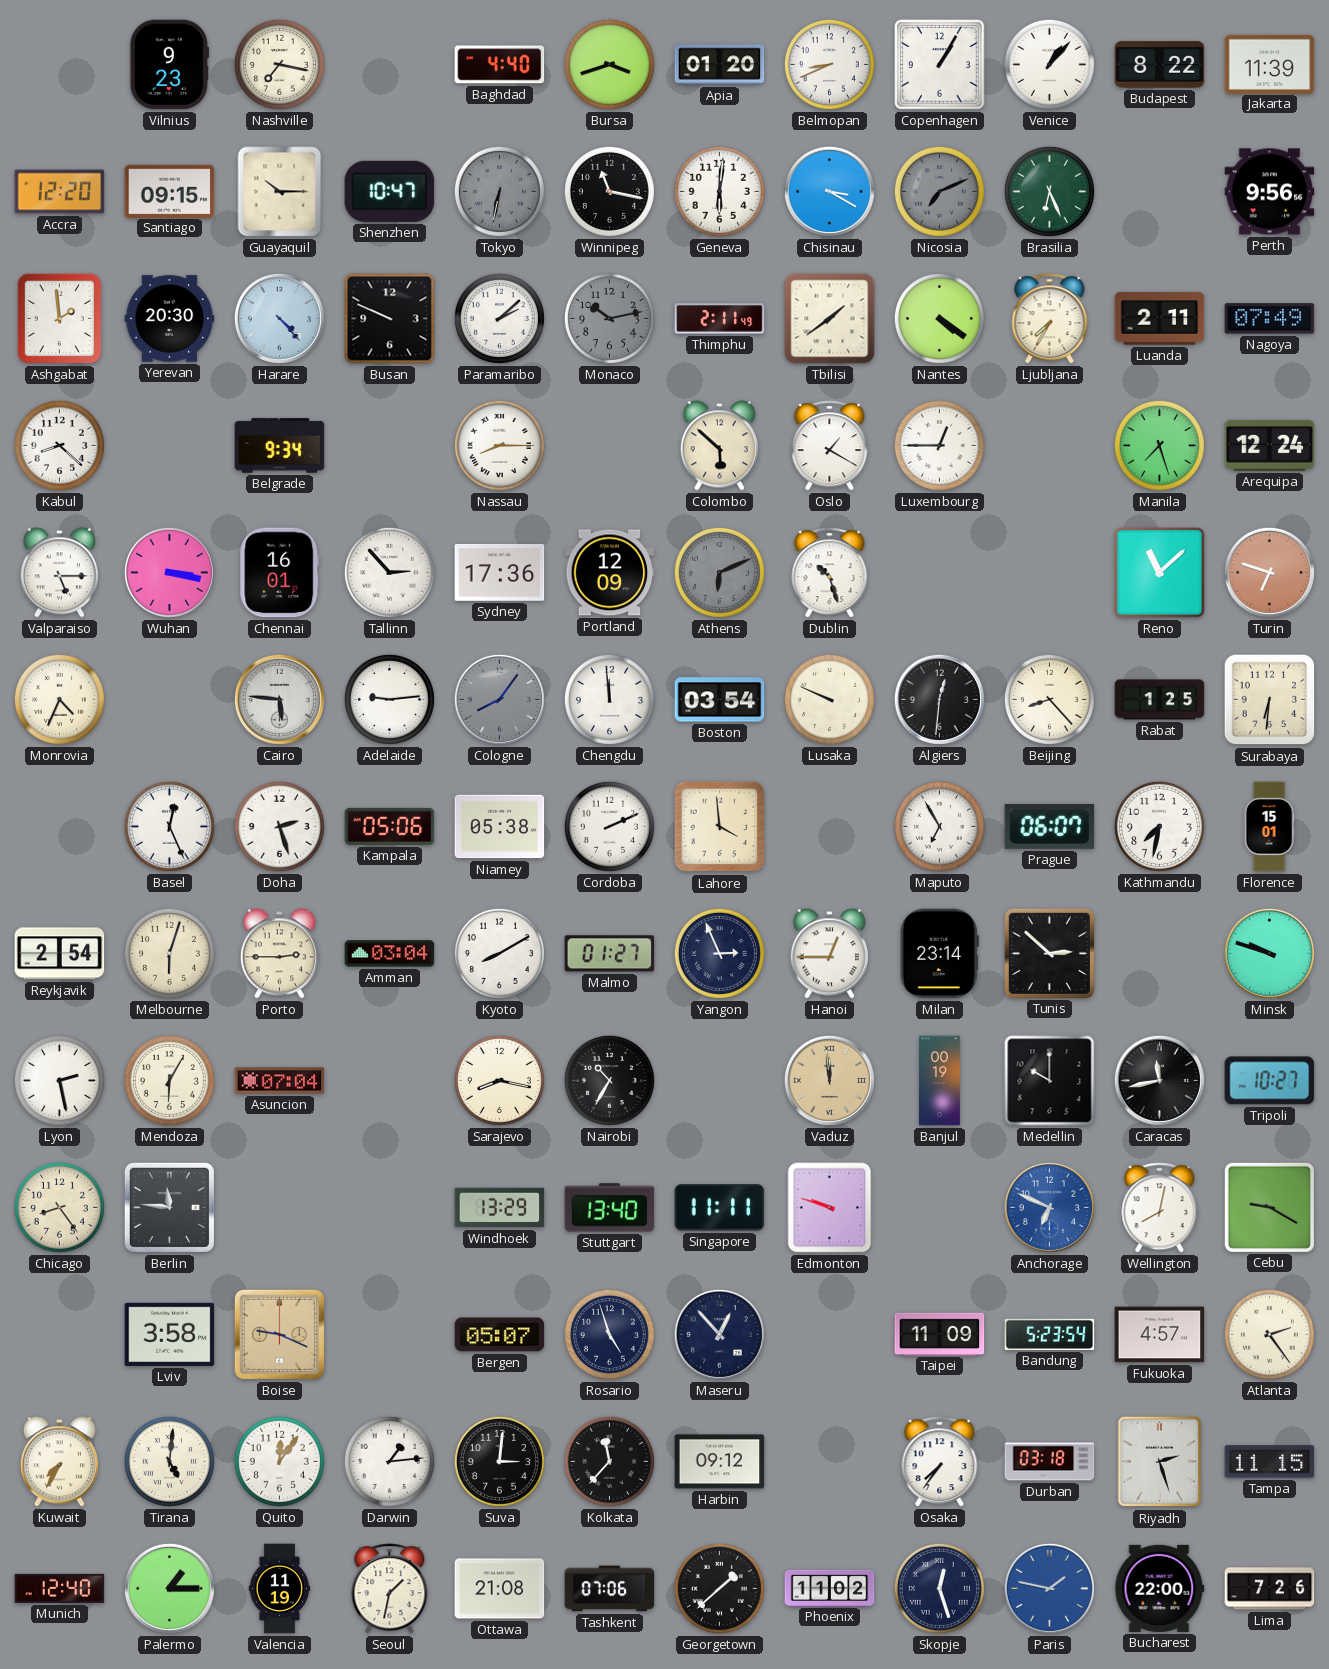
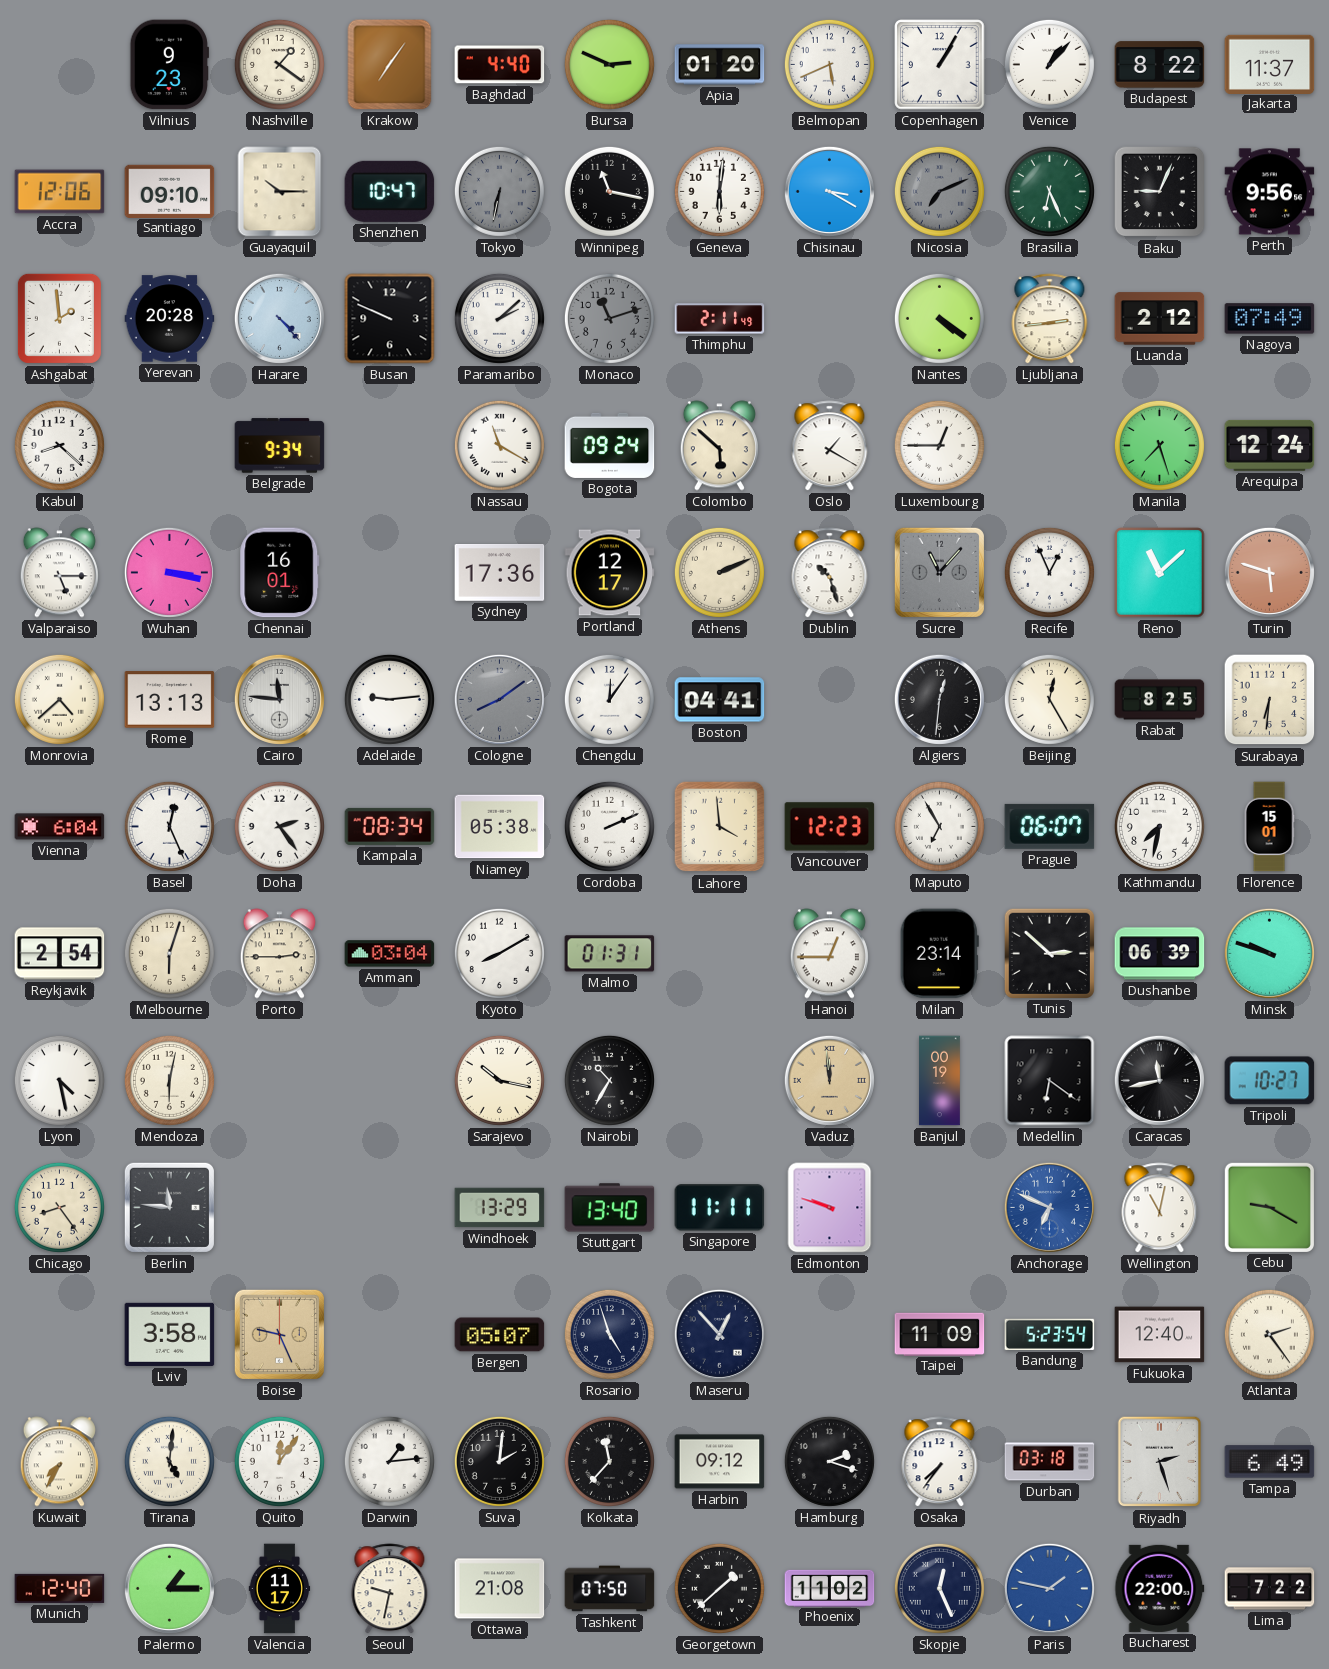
Nashville: 7:17 -> 1:21
Krakow: none -> 7:06
Bursa: 3:42 -> 2:49
Belmopan: 8:41 -> 5:41
Jakarta: 11:39 -> 11:37
Accra: 12:20 -> 12:06
Santiago: 09:15 -> 09:10
Baku: none -> 9:04
Yerevan: 20:30 -> 20:28
Monaco: 10:13 -> 11:12
Tbilisi: 1:39 -> none
Ljubljana: 7:35 -> 2:44
Luanda: 2:11 -> 2:12
Nassau: 8:15 -> 11:20
Bogota: none -> 09:24
Tallinn: 2:53 -> none
Portland: 12:09 -> 12:17
Athens: 6:11 -> 2:11
Athens dial: grey -> cream
Sucre: none -> 11:07
Recife: none -> 12:56
Turin: 6:48 -> 5:48
Monrovia: 4:34 -> 4:38
Rome: none -> 13:13
Cairo: 5:46 -> 11:46
Cologne: 8:06 -> 8:09
Chengdu: 11:59 -> 12:06
Boston: 03:54 -> 04:41
Lusaka: 9:49 -> none
Beijing: 8:23 -> 12:25
Rabat: 1:25 -> 8:25
Vienna: none -> 6:04
Doha: 2:27 -> 2:24
Kampala: 05:06 -> 08:34
Vancouver: none -> 12:23
Malmo: 01:27 -> 01:31
Yangon: 2:56 -> none
Dushanbe: none -> 06:39
Lyon: 2:28 -> 4:28
Mendoza: 6:05 -> 6:02
Asuncion: 07:04 -> none
Sarajevo: 8:17 -> 10:17
Medellin: 10:00 -> 6:21
Wellington: 8:02 -> 11:02
Boise: 9:19 -> 9:26
Fukuoka: 4:57 -> 12:40
Suva: 3:01 -> 2:01
Hamburg: none -> 2:18
Tampa: 11:15 -> 6:49
Valencia: 11:19 -> 11:17
Seoul: 1:32 -> 9:32
Tashkent: 07:06 -> 07:50
Skopje: 12:27 -> 12:26
Lima: 7:26 -> 7:22
